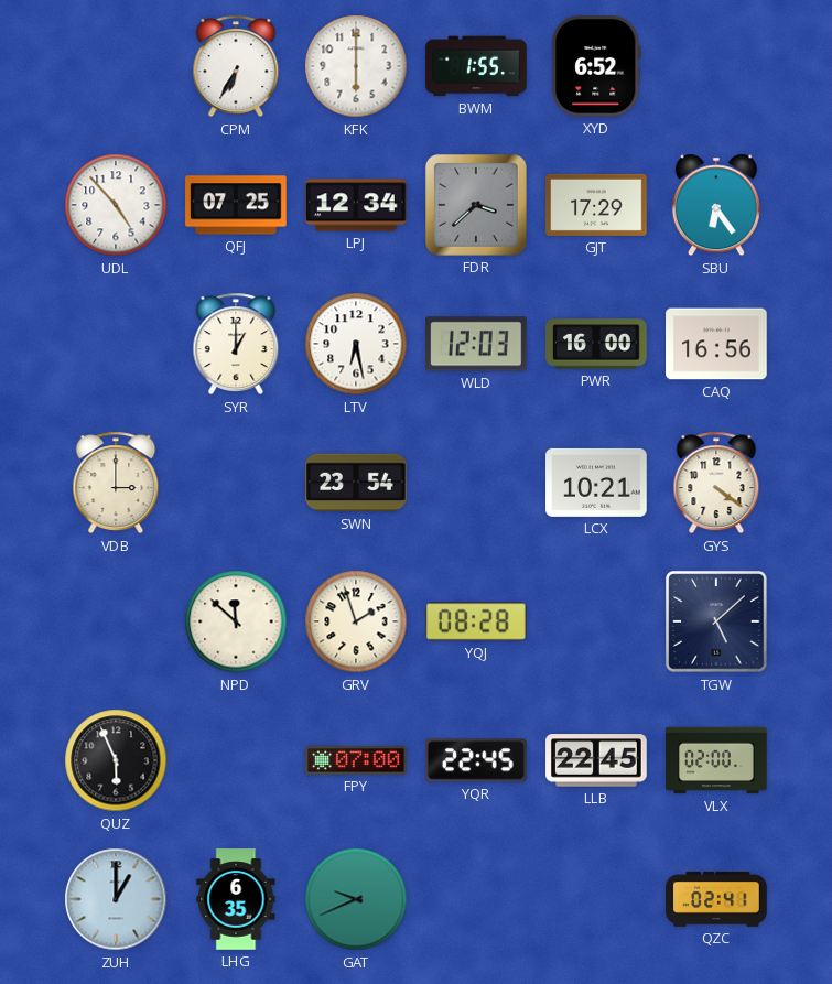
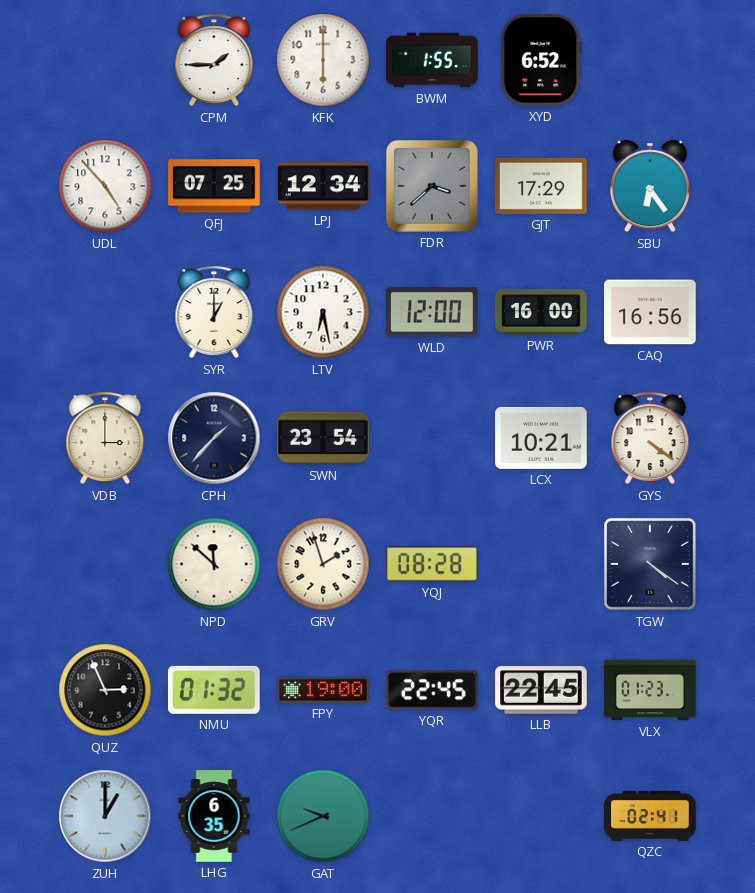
CPM: 6:35 -> 1:45
WLD: 12:03 -> 12:00
CPH: none -> 1:37
TGW: 5:08 -> 4:21
QUZ: 5:56 -> 2:56
NMU: none -> 01:32
FPY: 07:00 -> 19:00
VLX: 02:00 -> 01:23
